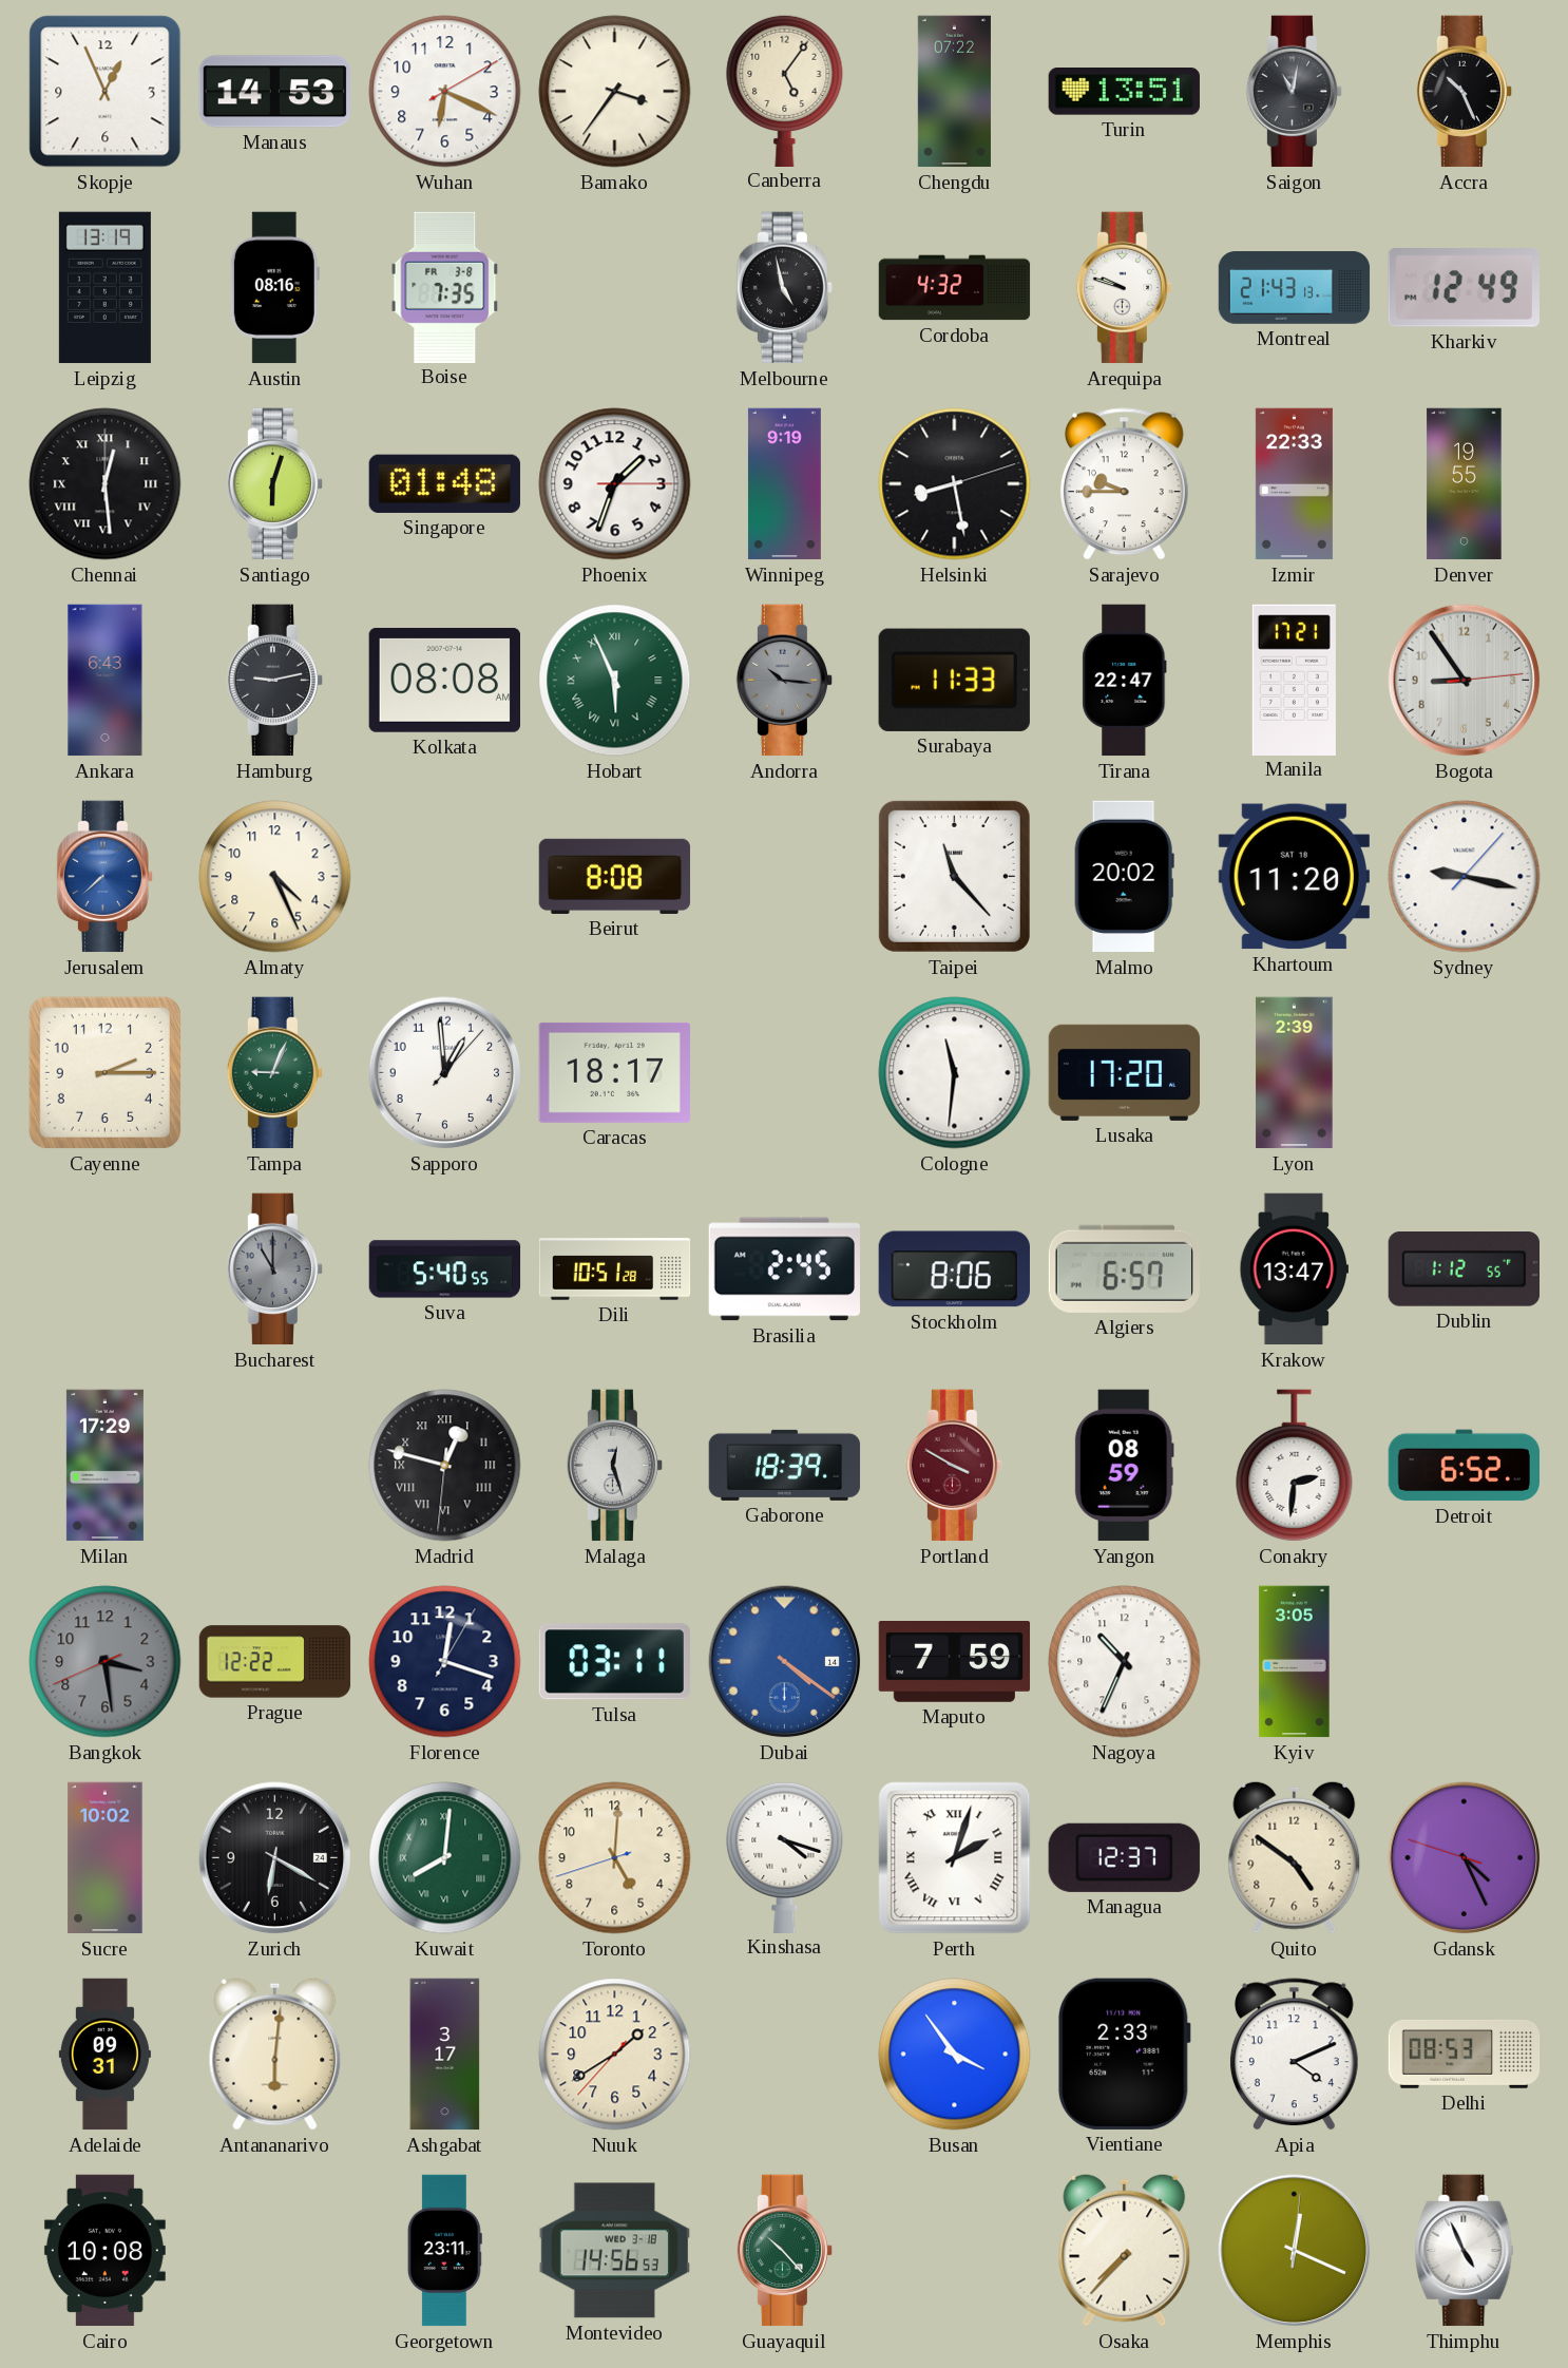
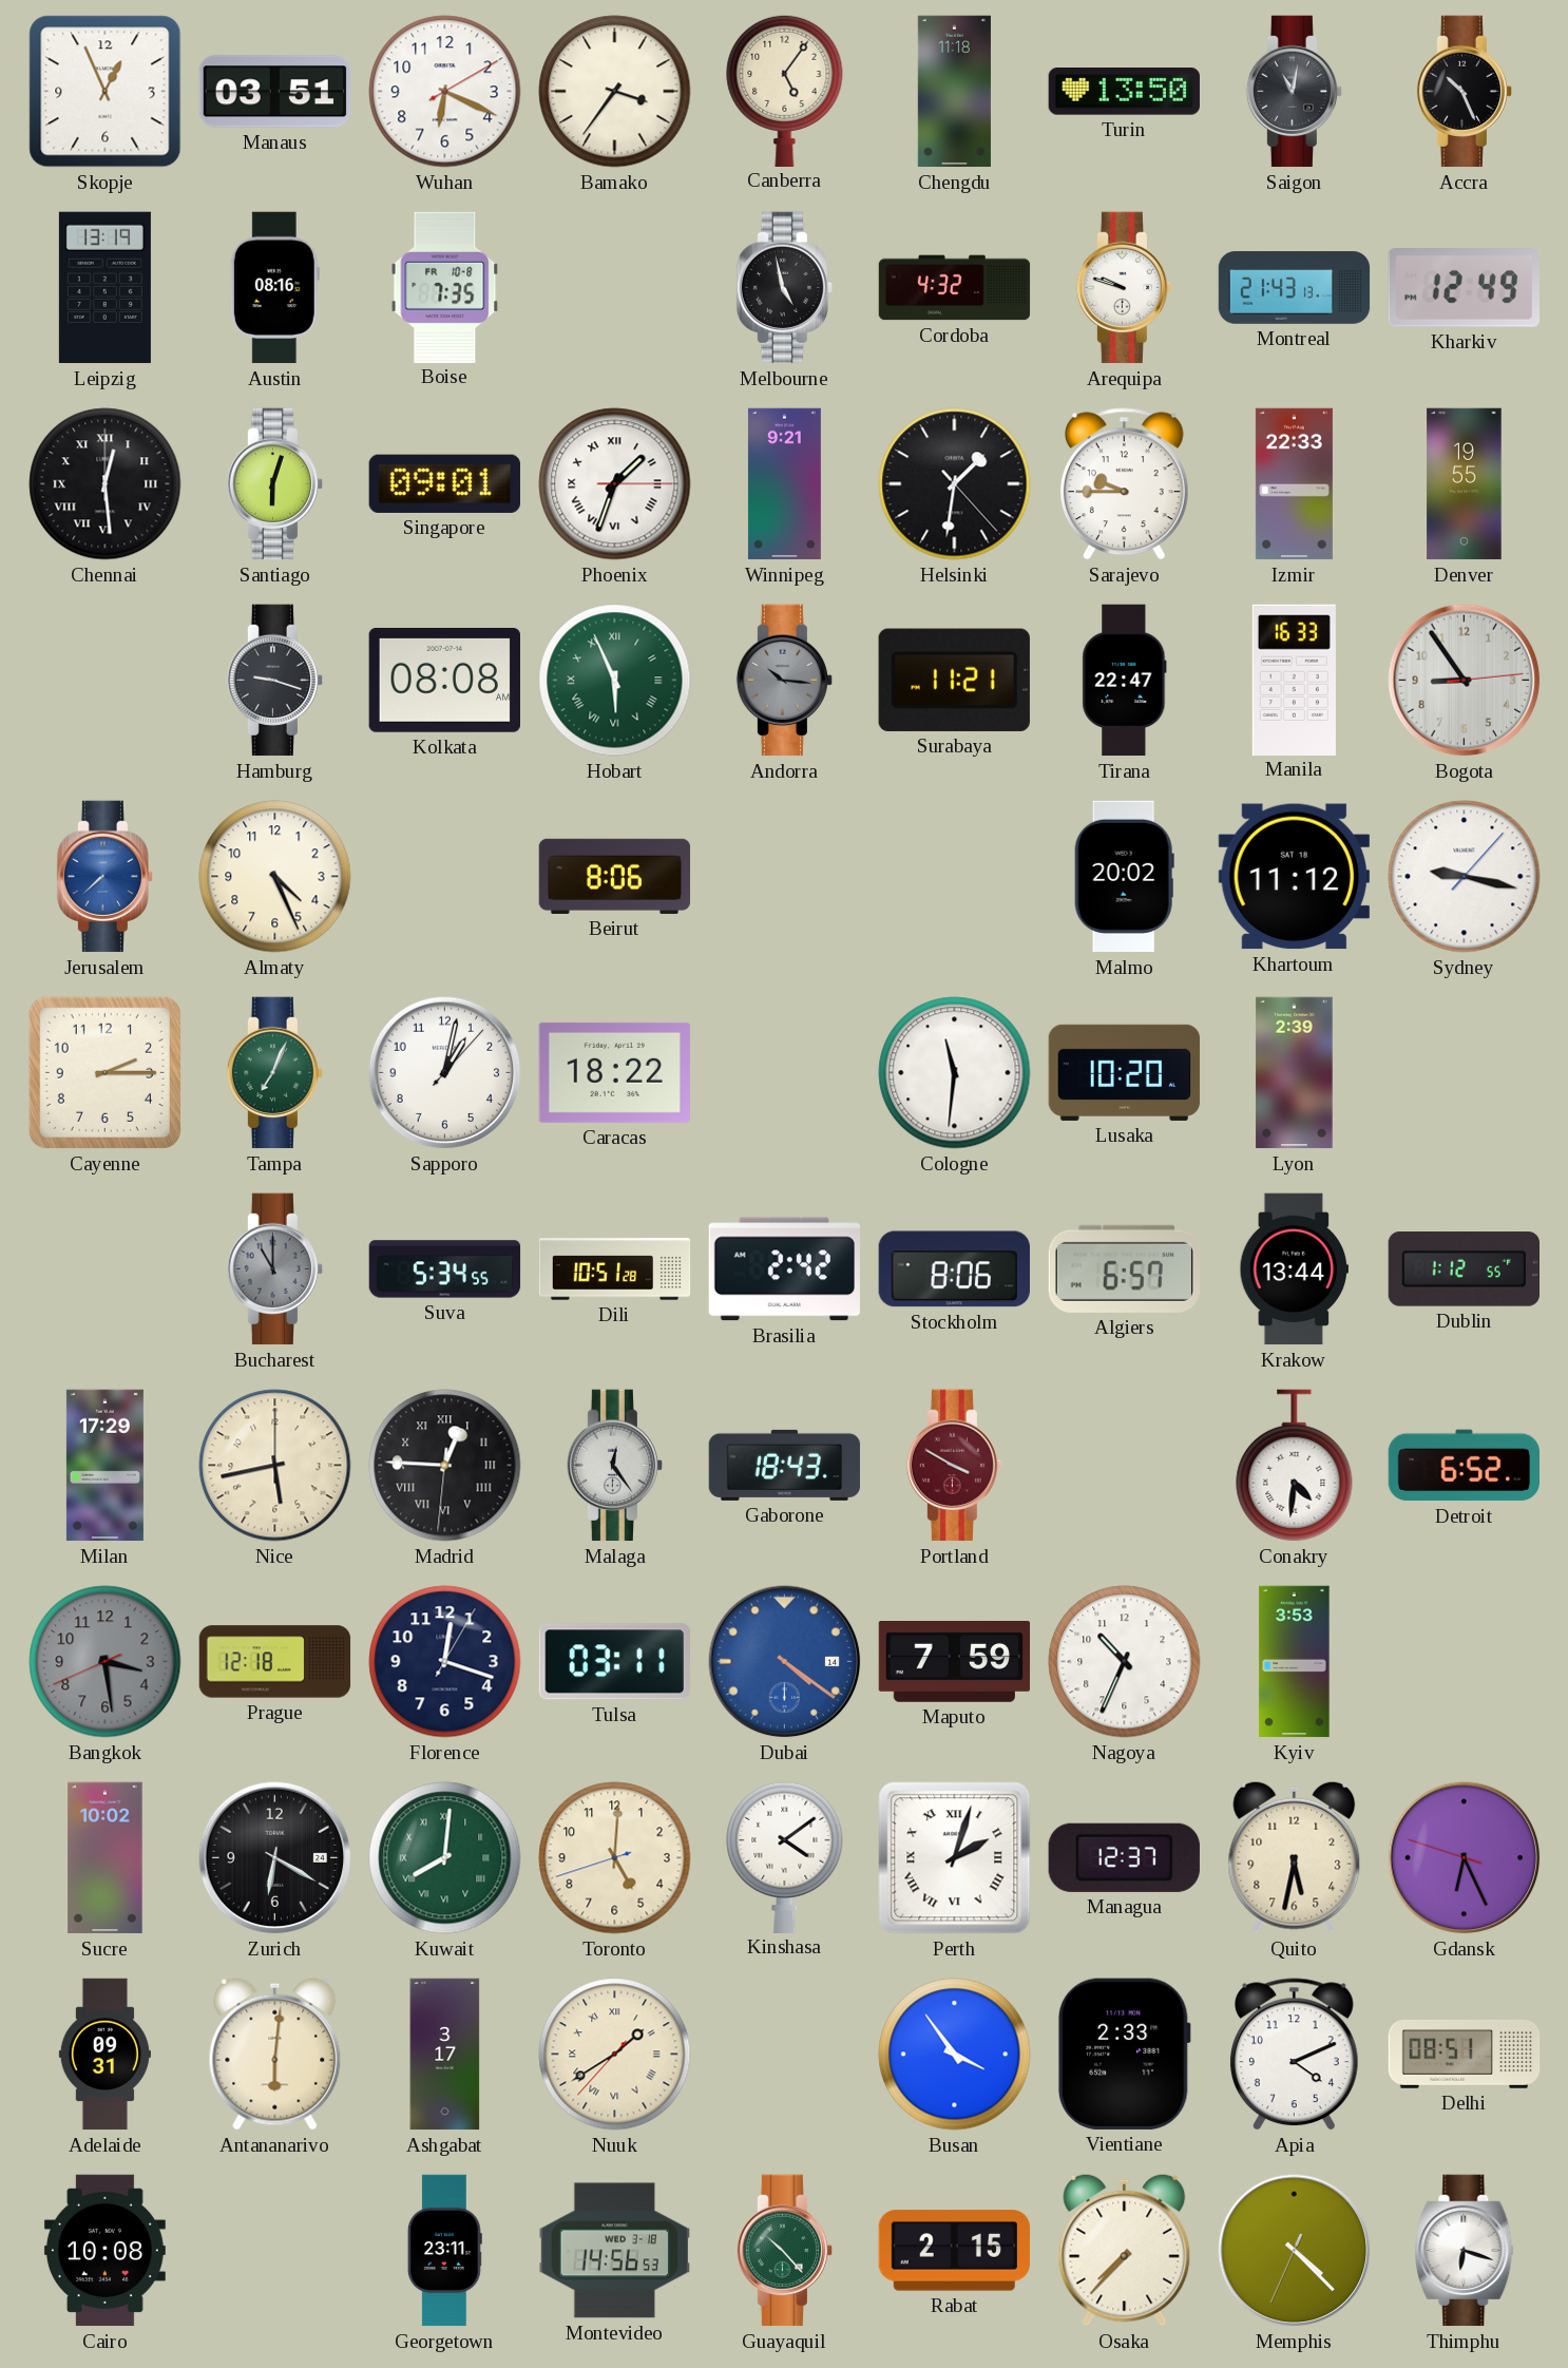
Manaus: 14:53 -> 03:51
Chengdu: 07:22 -> 11:18
Turin: 13:51 -> 13:50
Boise date: FR 3-8 -> FR 10-8
Singapore: 01:48 -> 09:01
Phoenix numerals: Arabic -> Roman
Winnipeg: 9:19 -> 9:21
Helsinki: 8:28 -> 1:31
Ankara: 6:43 -> none
Hamburg: 9:13 -> 9:18
Surabaya: 11:33 -> 11:21
Manila: 17:21 -> 16:33
Beirut: 8:08 -> 8:06
Taipei: 11:23 -> none
Khartoum: 11:20 -> 11:12
Tampa: 9:04 -> 7:04
Sapporo: 12:59 -> 1:02
Caracas: 18:17 -> 18:22
Lusaka: 17:20 -> 10:20
Suva: 5:40 -> 5:34
Brasilia: 2:45 -> 2:42
Krakow: 13:47 -> 13:44
Nice: none -> 5:43
Madrid: 12:47 -> 12:45
Malaga: 12:27 -> 12:24
Gaborone: 18:39 -> 18:43
Yangon: 08:59 -> none
Conakry: 2:31 -> 4:31
Prague: 12:22 -> 12:18
Kyiv: 3:05 -> 3:53
Kinshasa: 4:18 -> 4:09
Quito: 4:51 -> 5:32
Gdansk: 4:25 -> 6:25
Nuuk numerals: Arabic -> Roman
Delhi: 08:53 -> 08:51
Rabat: none -> 2:15
Memphis: 12:19 -> 4:22
Thimphu: 4:56 -> 6:18
